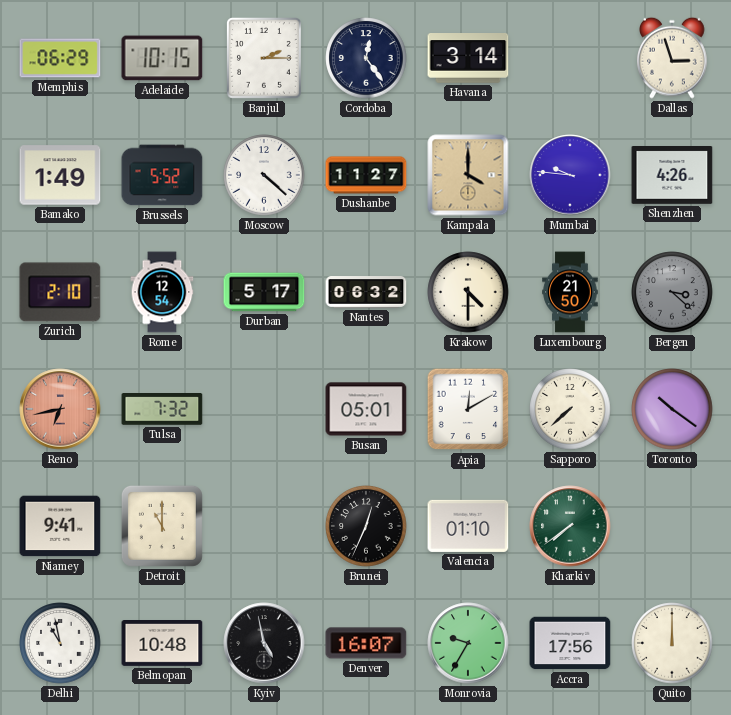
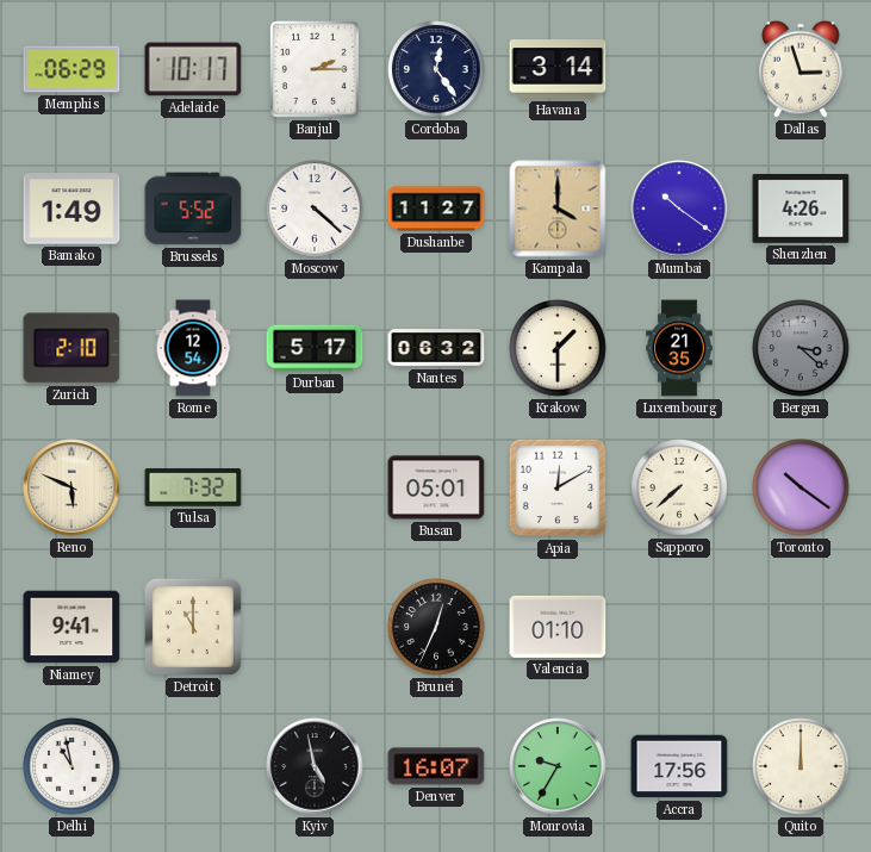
Adelaide: 10:15 -> 10:17
Mumbai: 9:46 -> 10:21
Krakow: 4:30 -> 1:30
Luxembourg: 21:50 -> 21:35
Reno: 6:43 -> 5:49
Reno dial: salmon -> cream
Kharkiv: 7:39 -> none
Belmopan: 10:48 -> none
